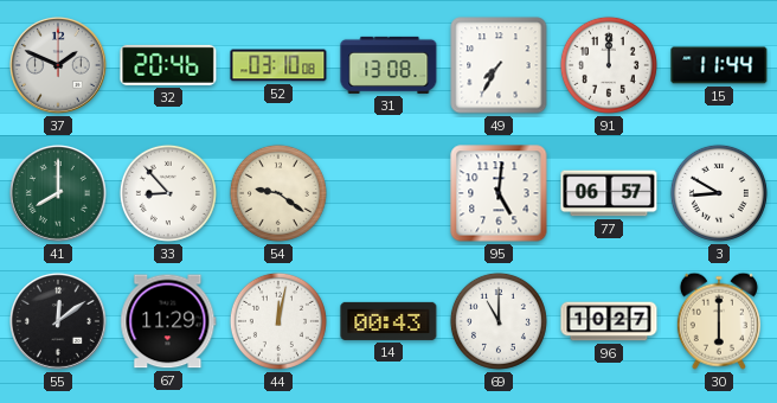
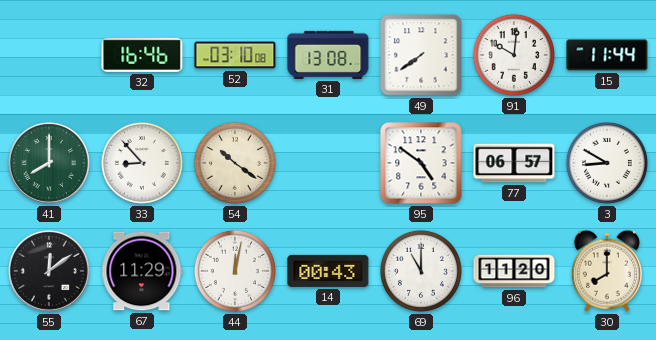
37: 1:49 -> none
32: 20:46 -> 16:46
49: 7:35 -> 7:39
91: 12:00 -> 10:01
54: 9:21 -> 10:21
95: 5:01 -> 4:51
96: 10:27 -> 11:20
30: 6:00 -> 8:00
